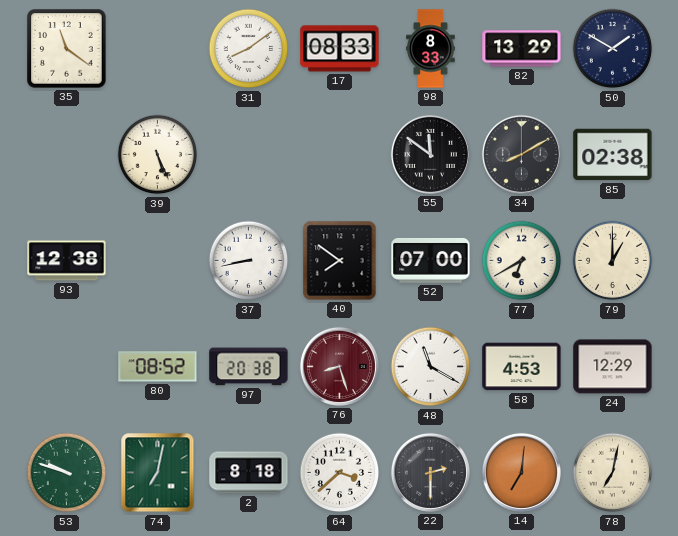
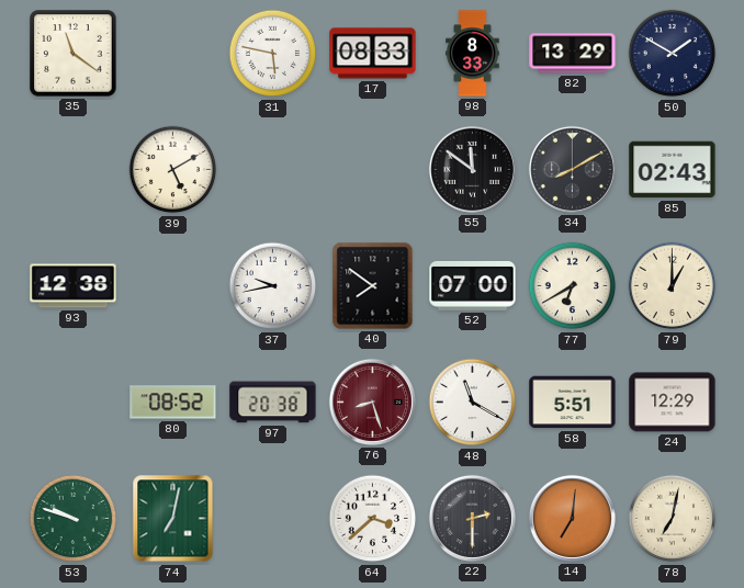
31: 8:09 -> 5:47
39: 5:26 -> 5:10
85: 02:38 -> 02:43
37: 8:43 -> 9:43
58: 4:53 -> 5:51
2: 8:18 -> none
